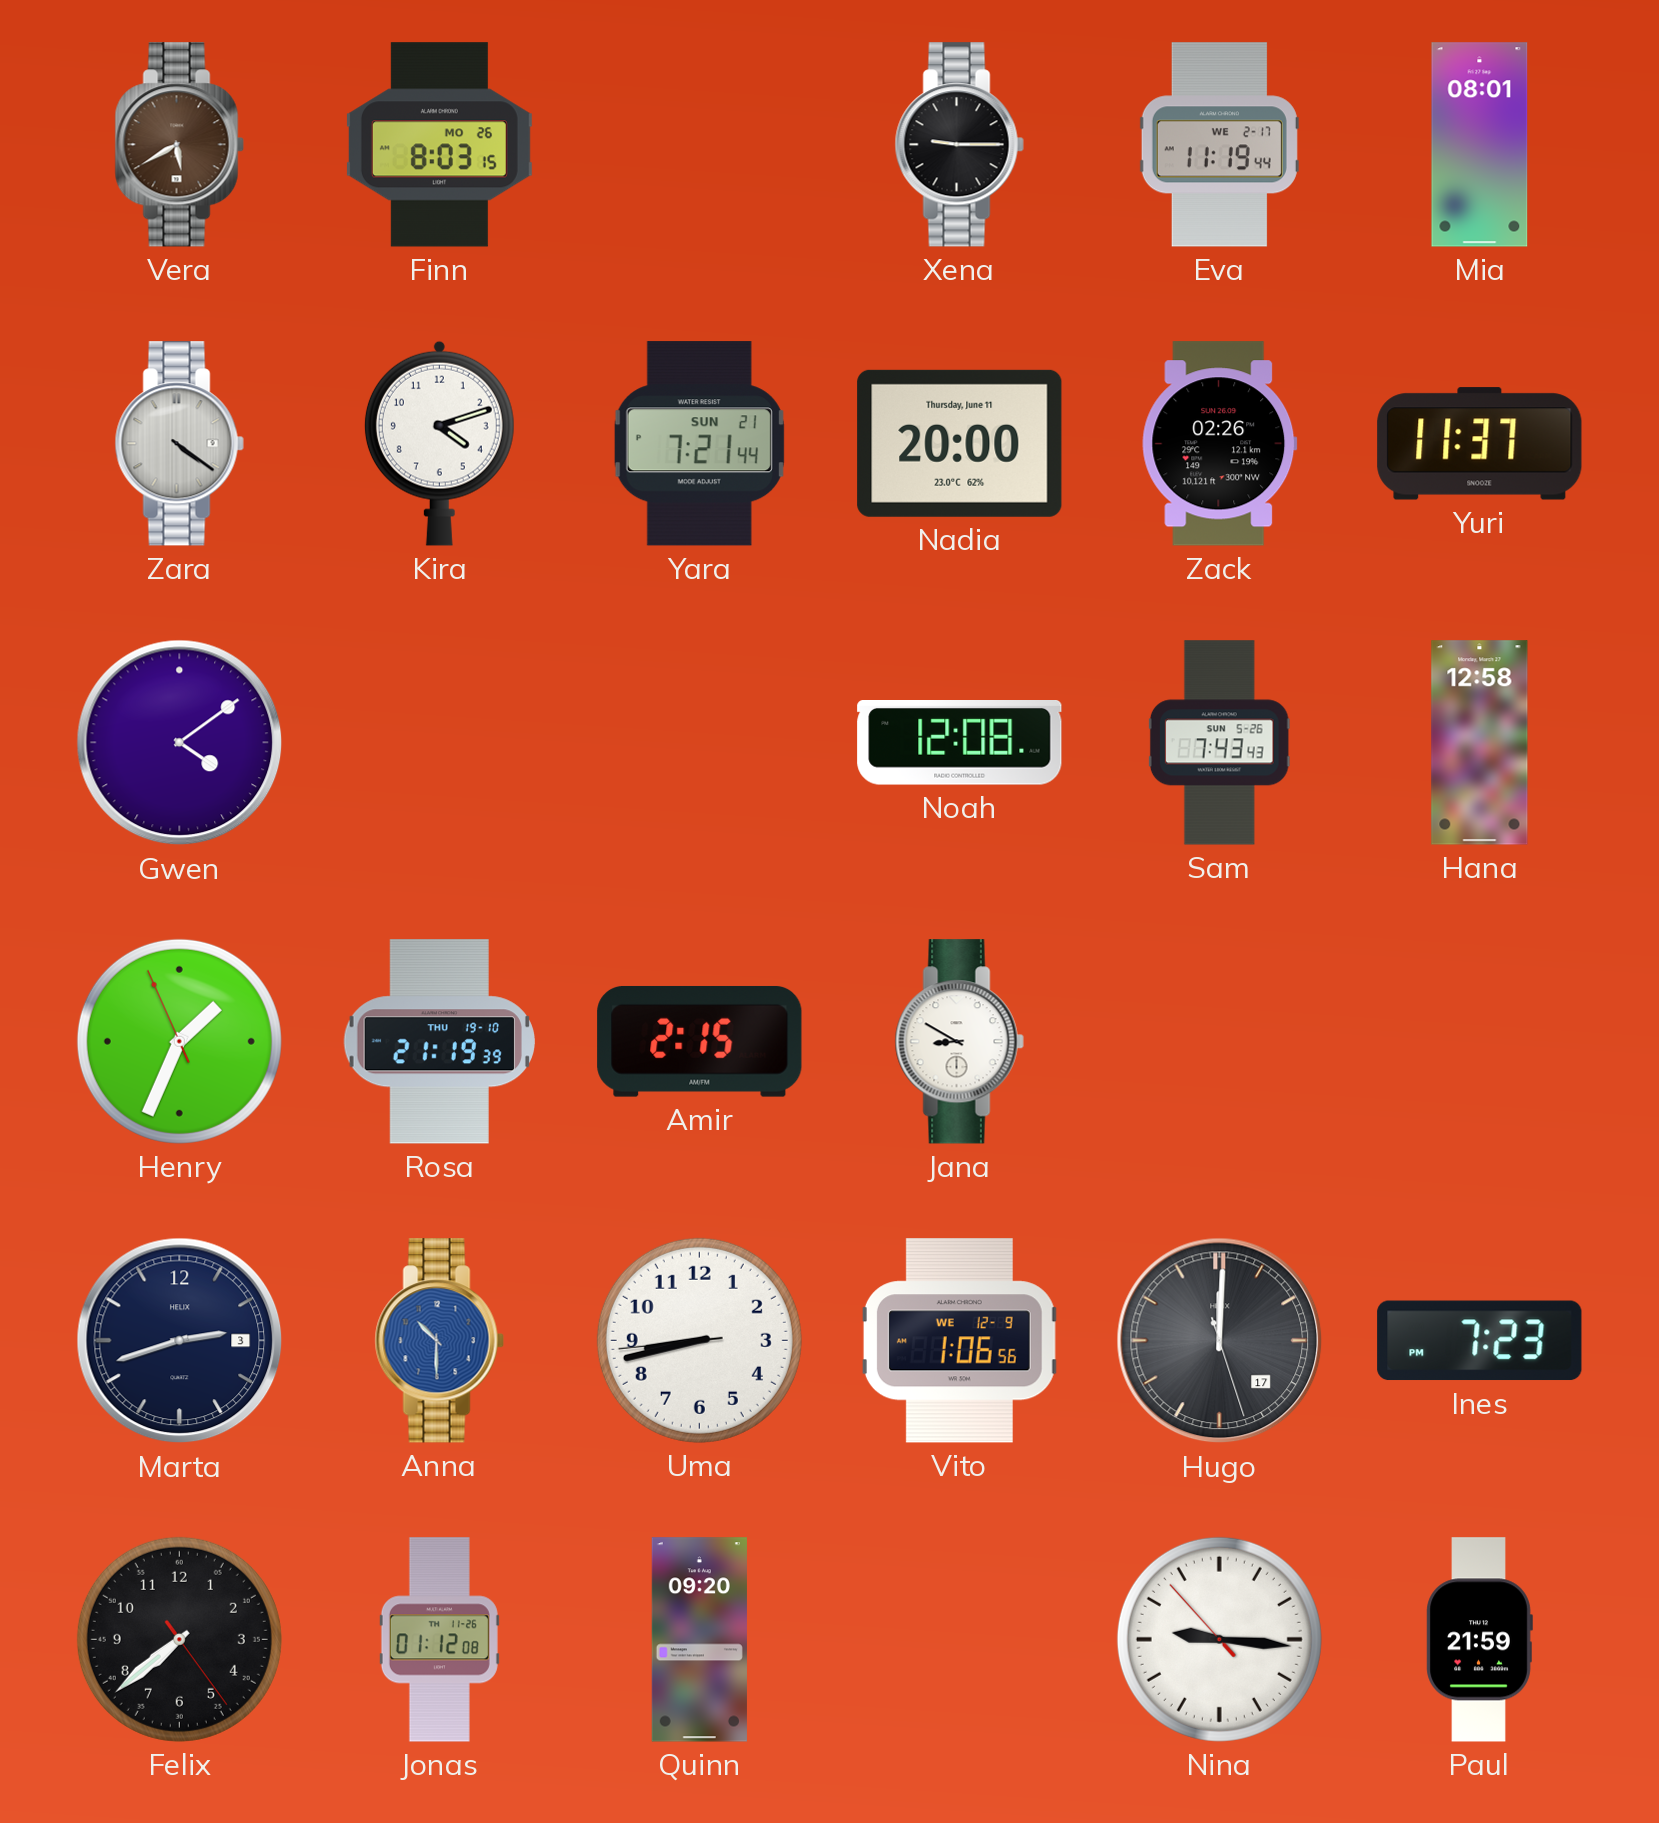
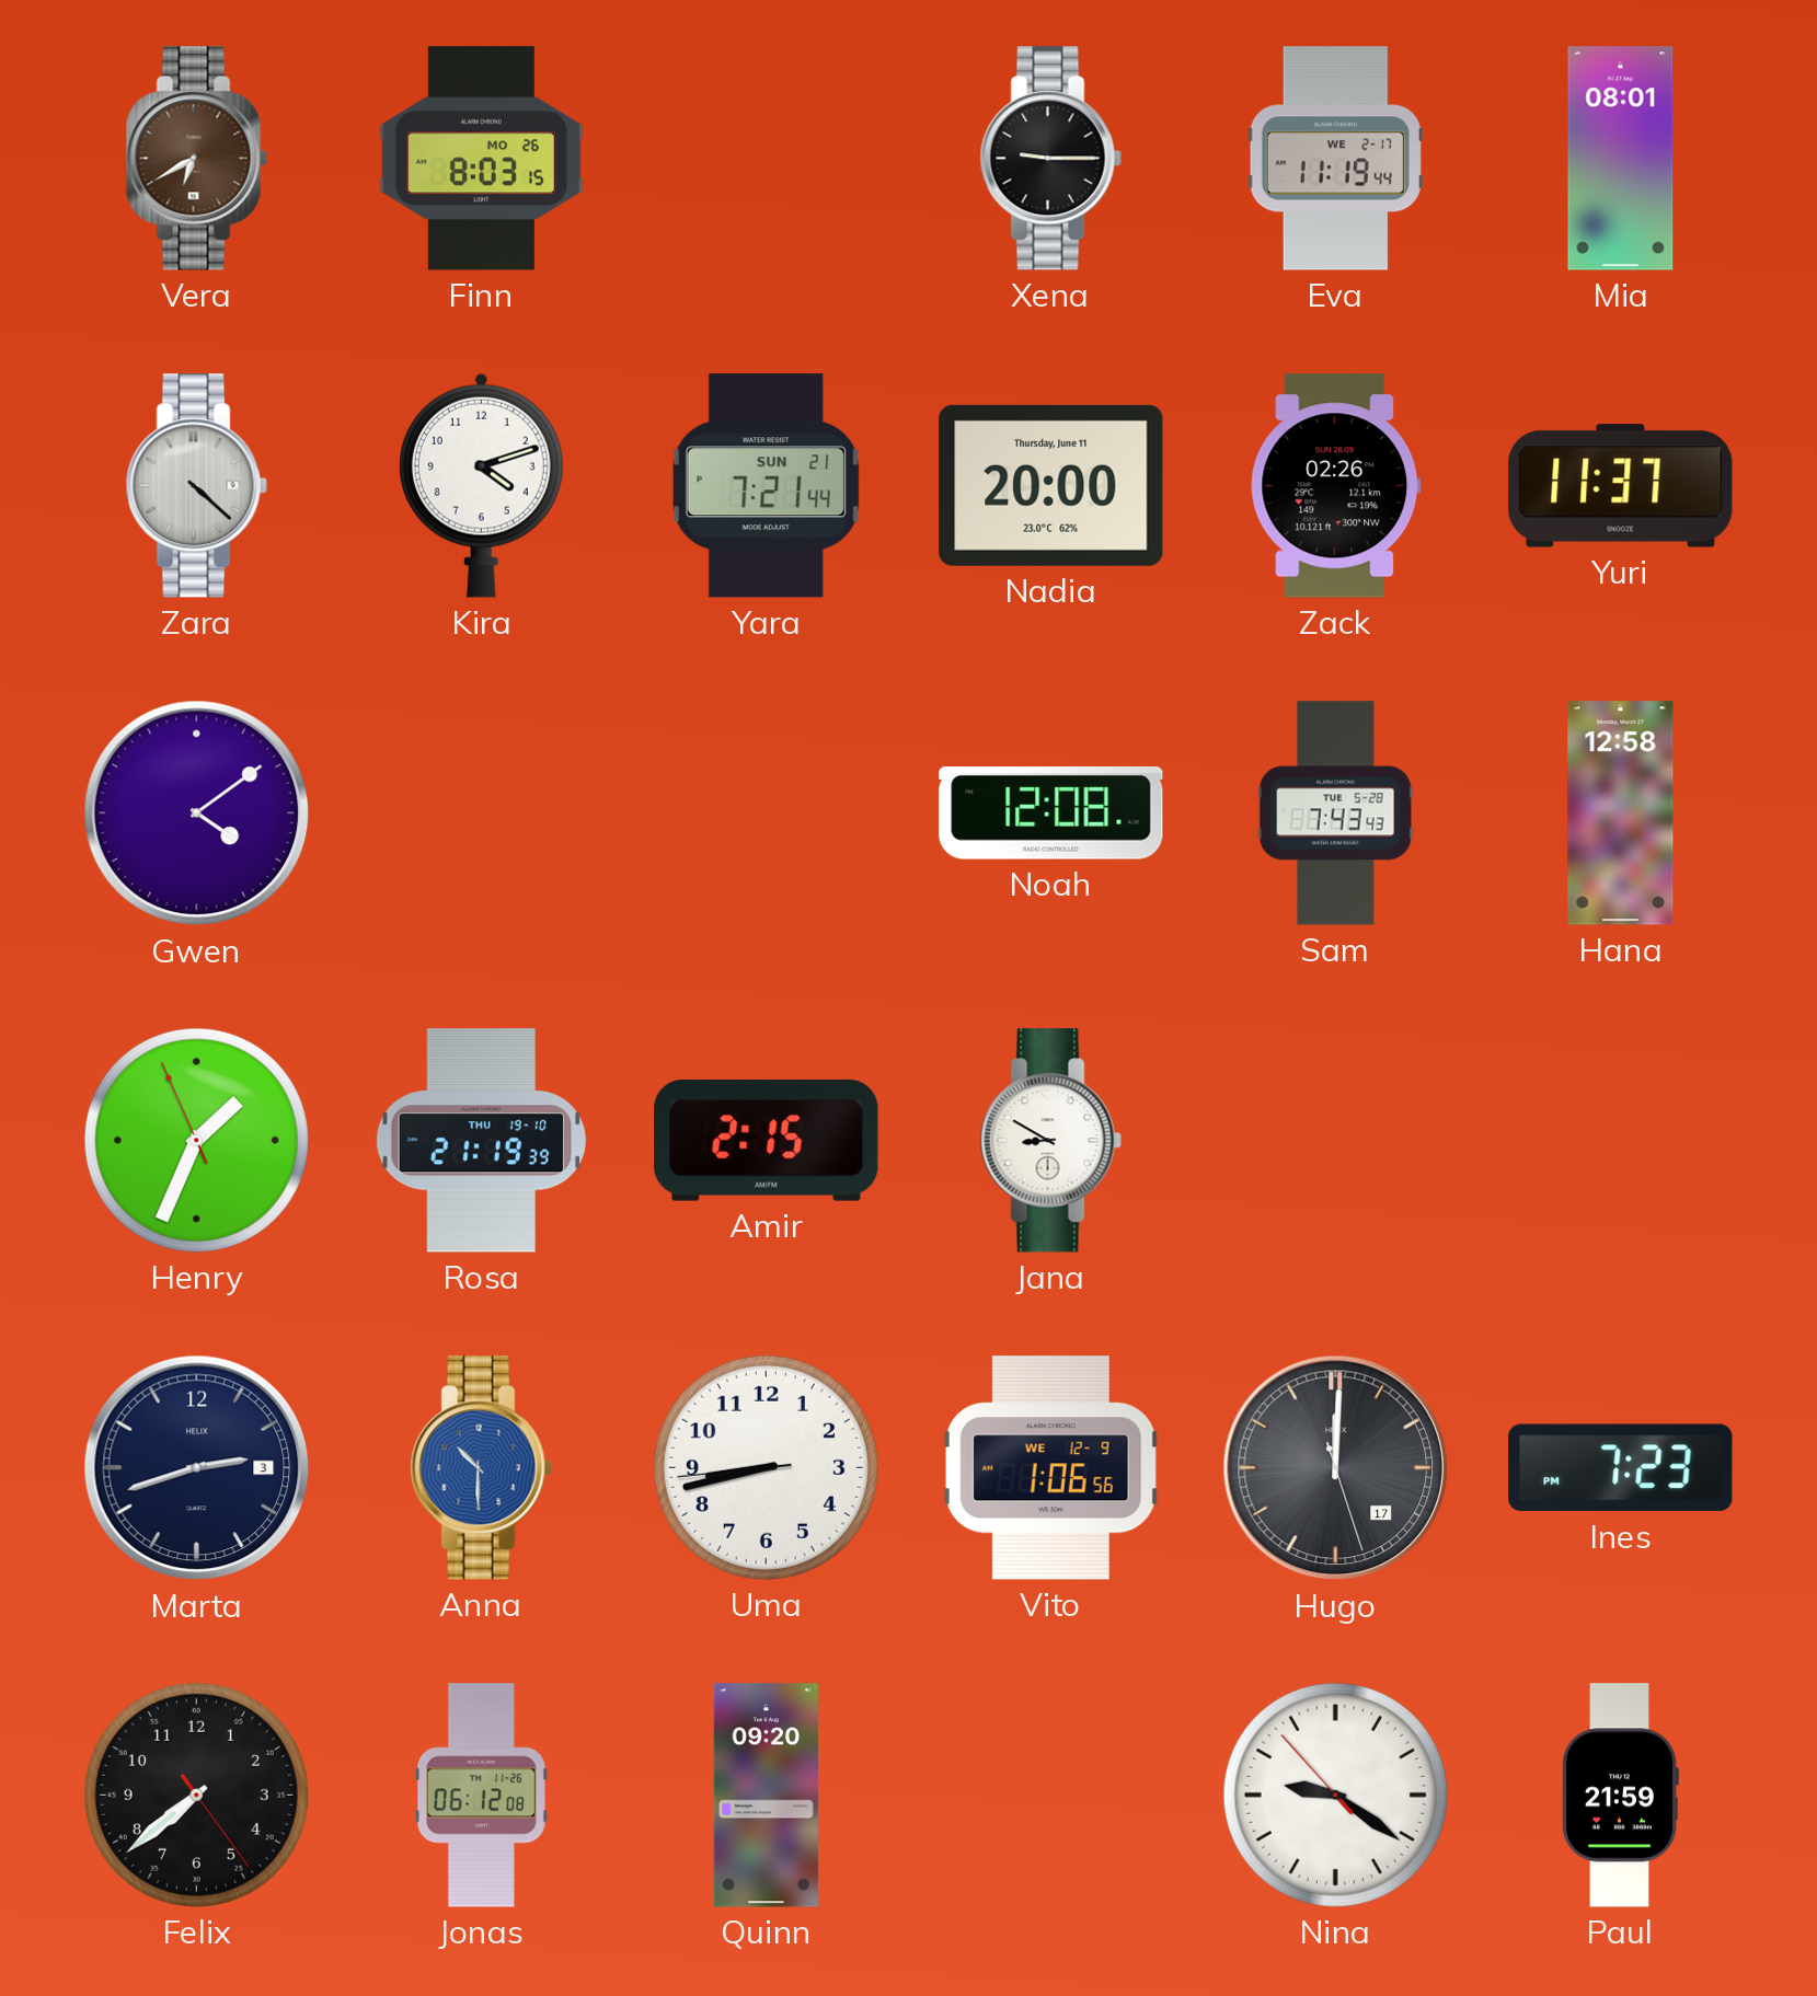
Vera: 5:40 -> 6:40
Zara: 4:21 -> 4:22
Sam date: SUN 5-26 -> TUE 5-28
Jonas: 01:12 -> 06:12
Nina: 9:15 -> 9:20
